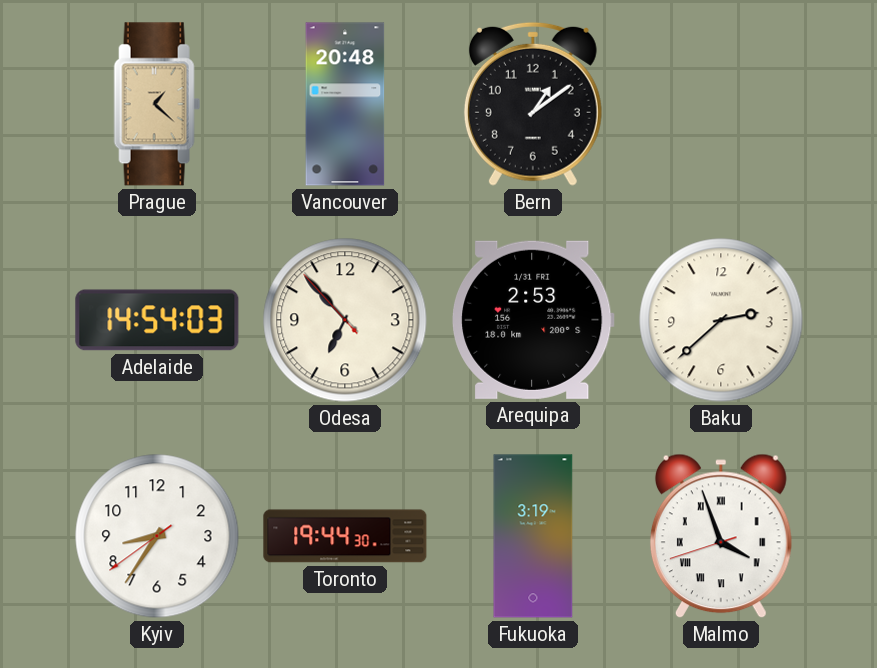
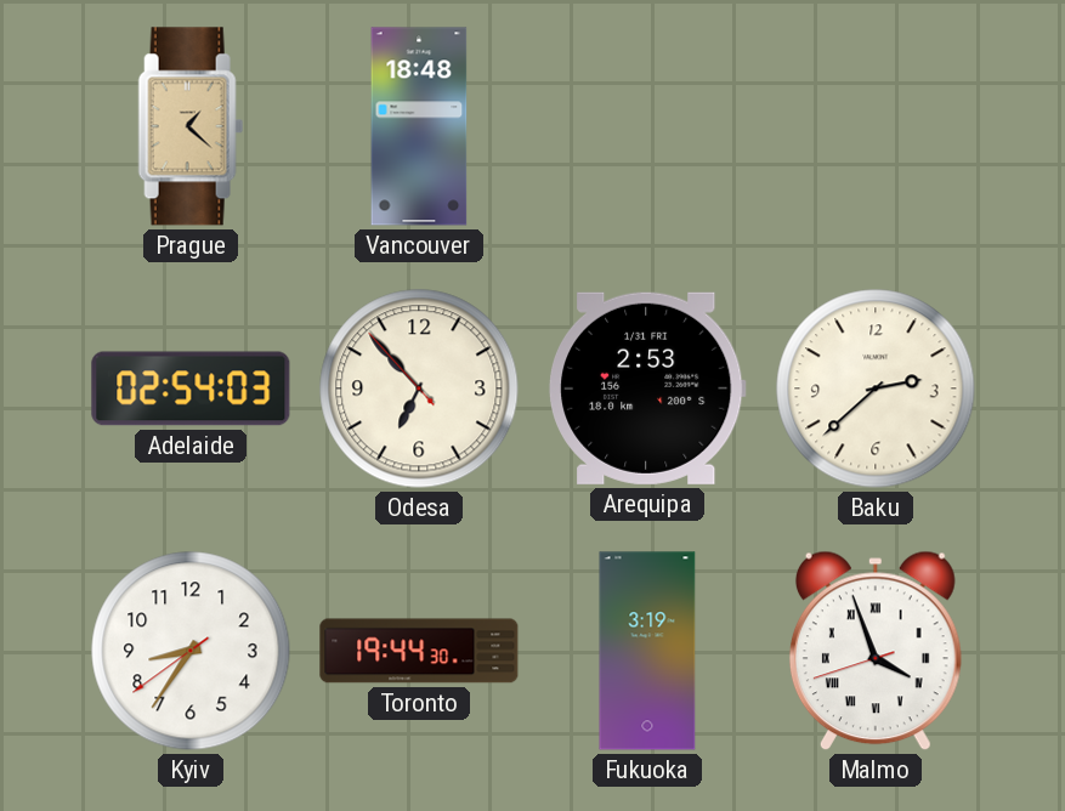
Vancouver: 20:48 -> 18:48
Bern: 1:09 -> none
Adelaide: 14:54 -> 02:54
